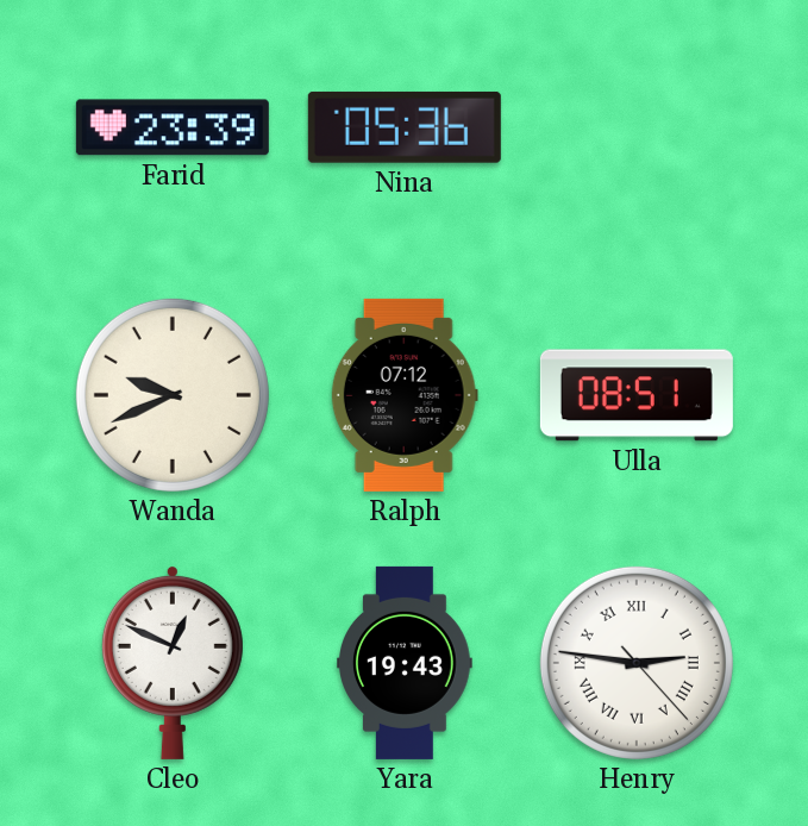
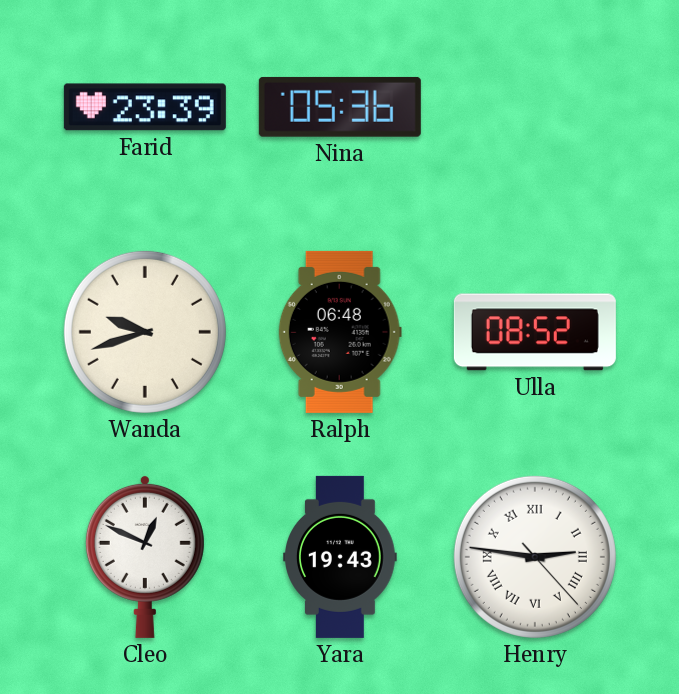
Wanda: 9:41 -> 9:42
Ralph: 07:12 -> 06:48
Ulla: 08:51 -> 08:52
